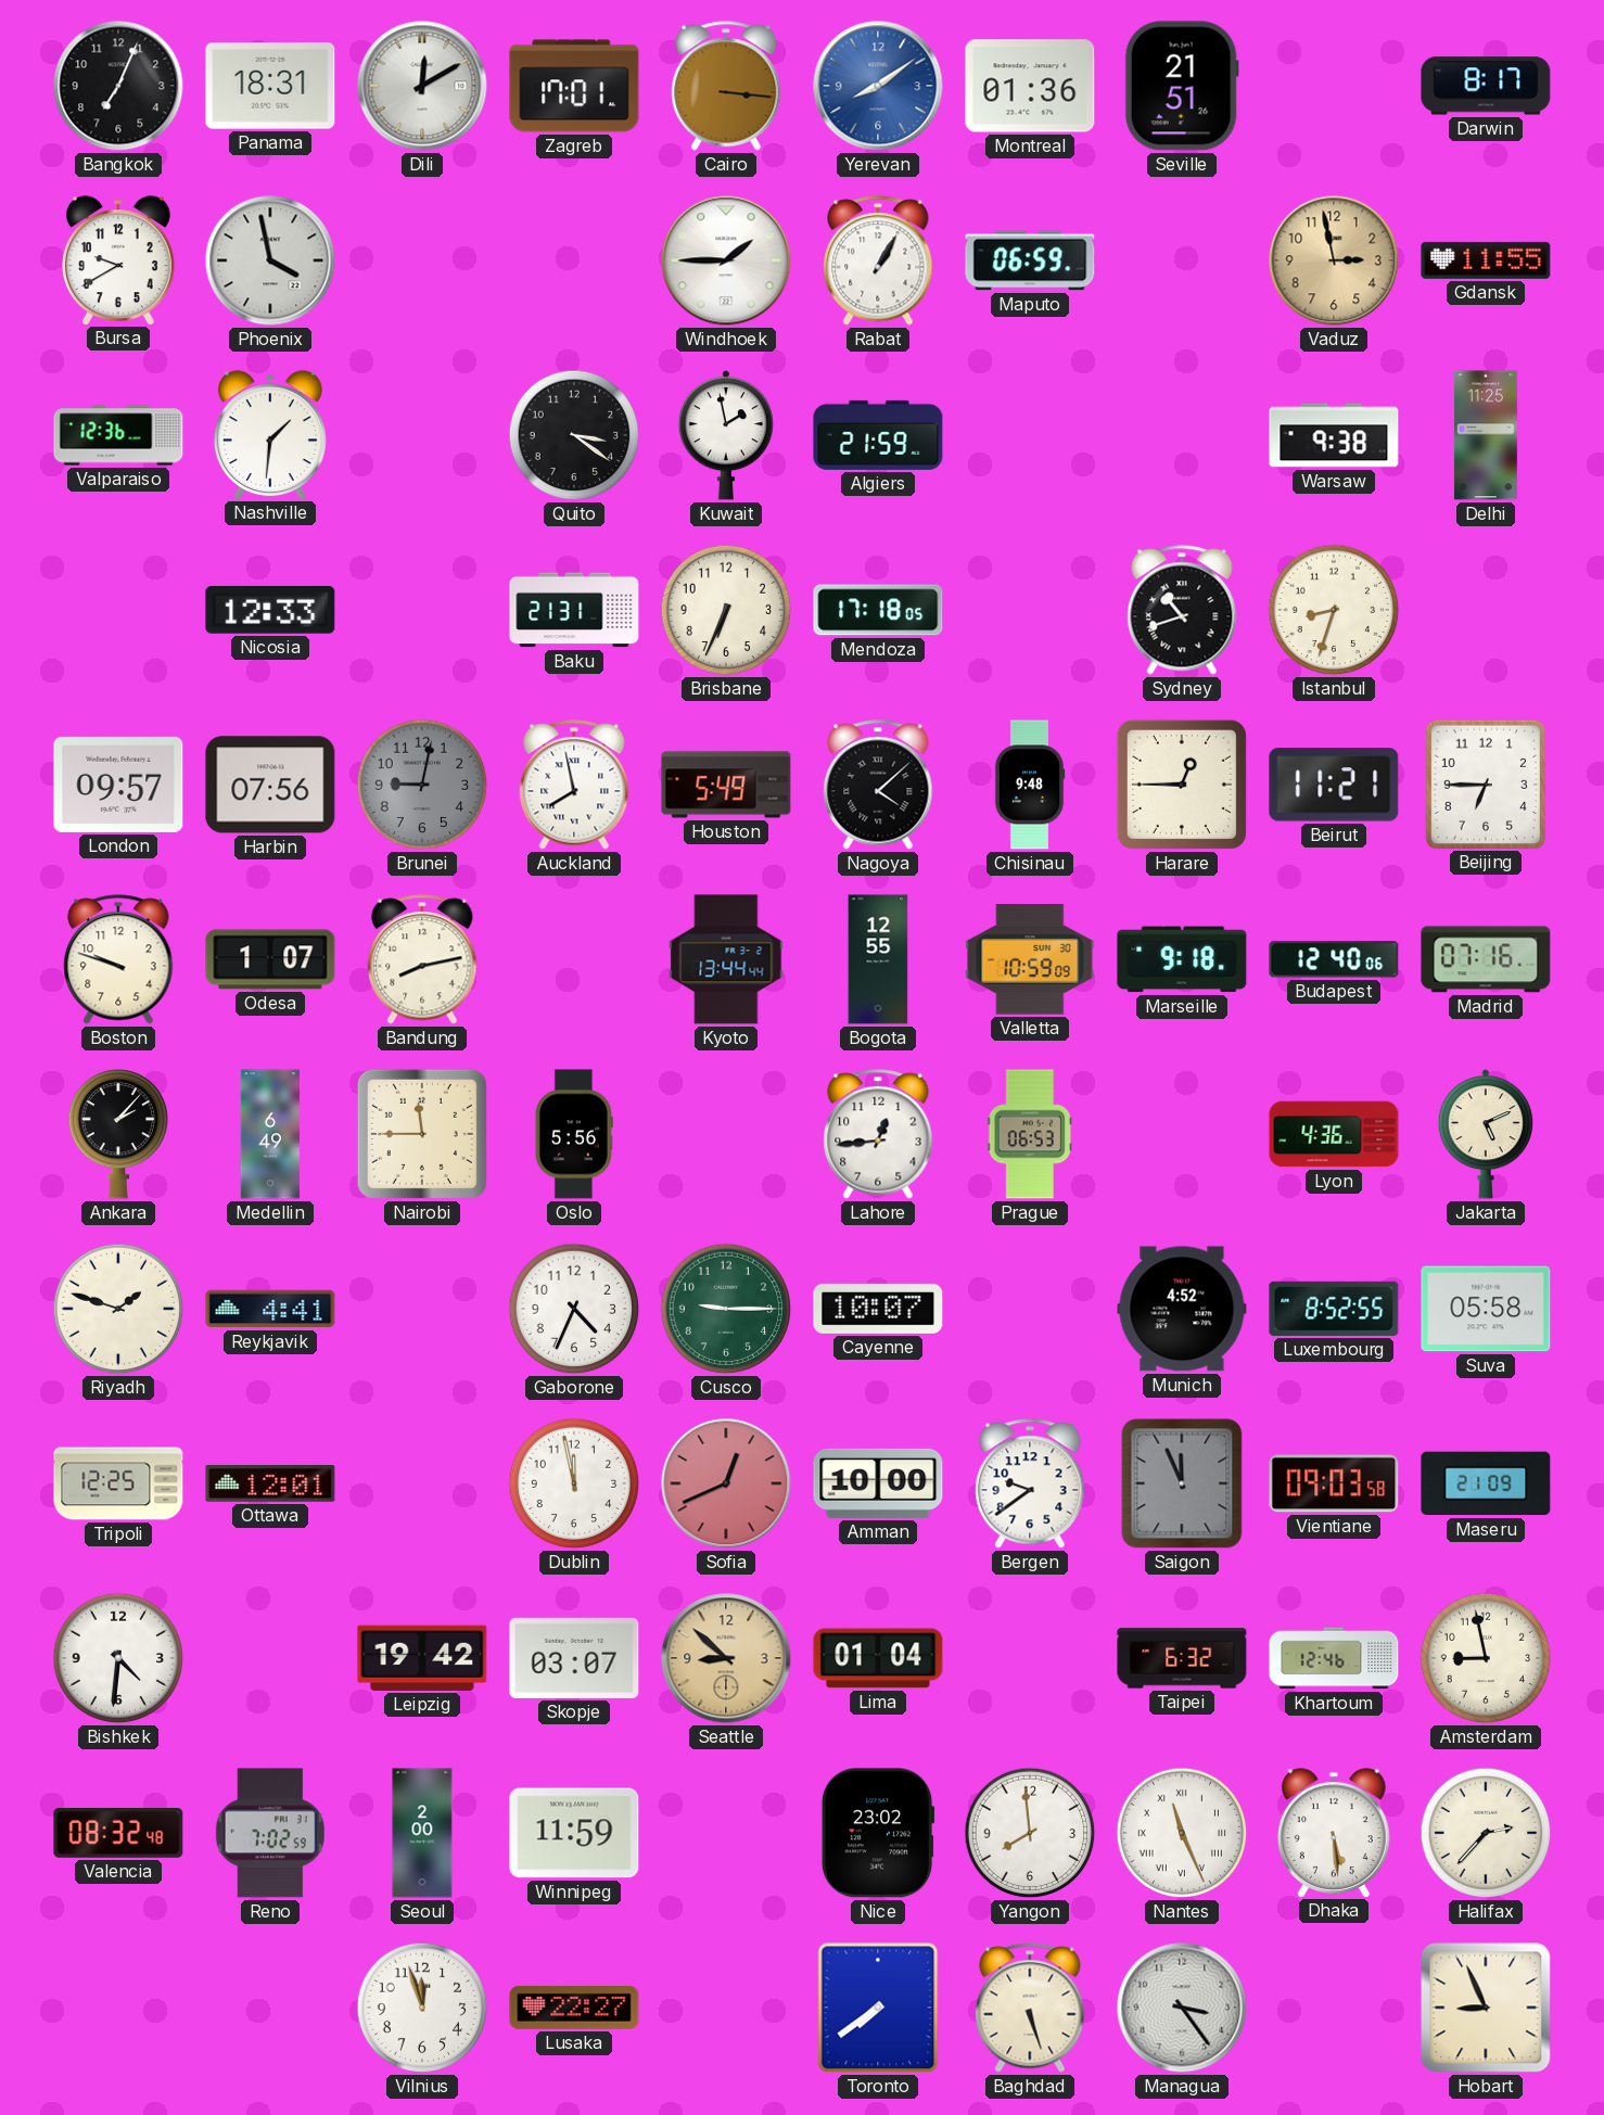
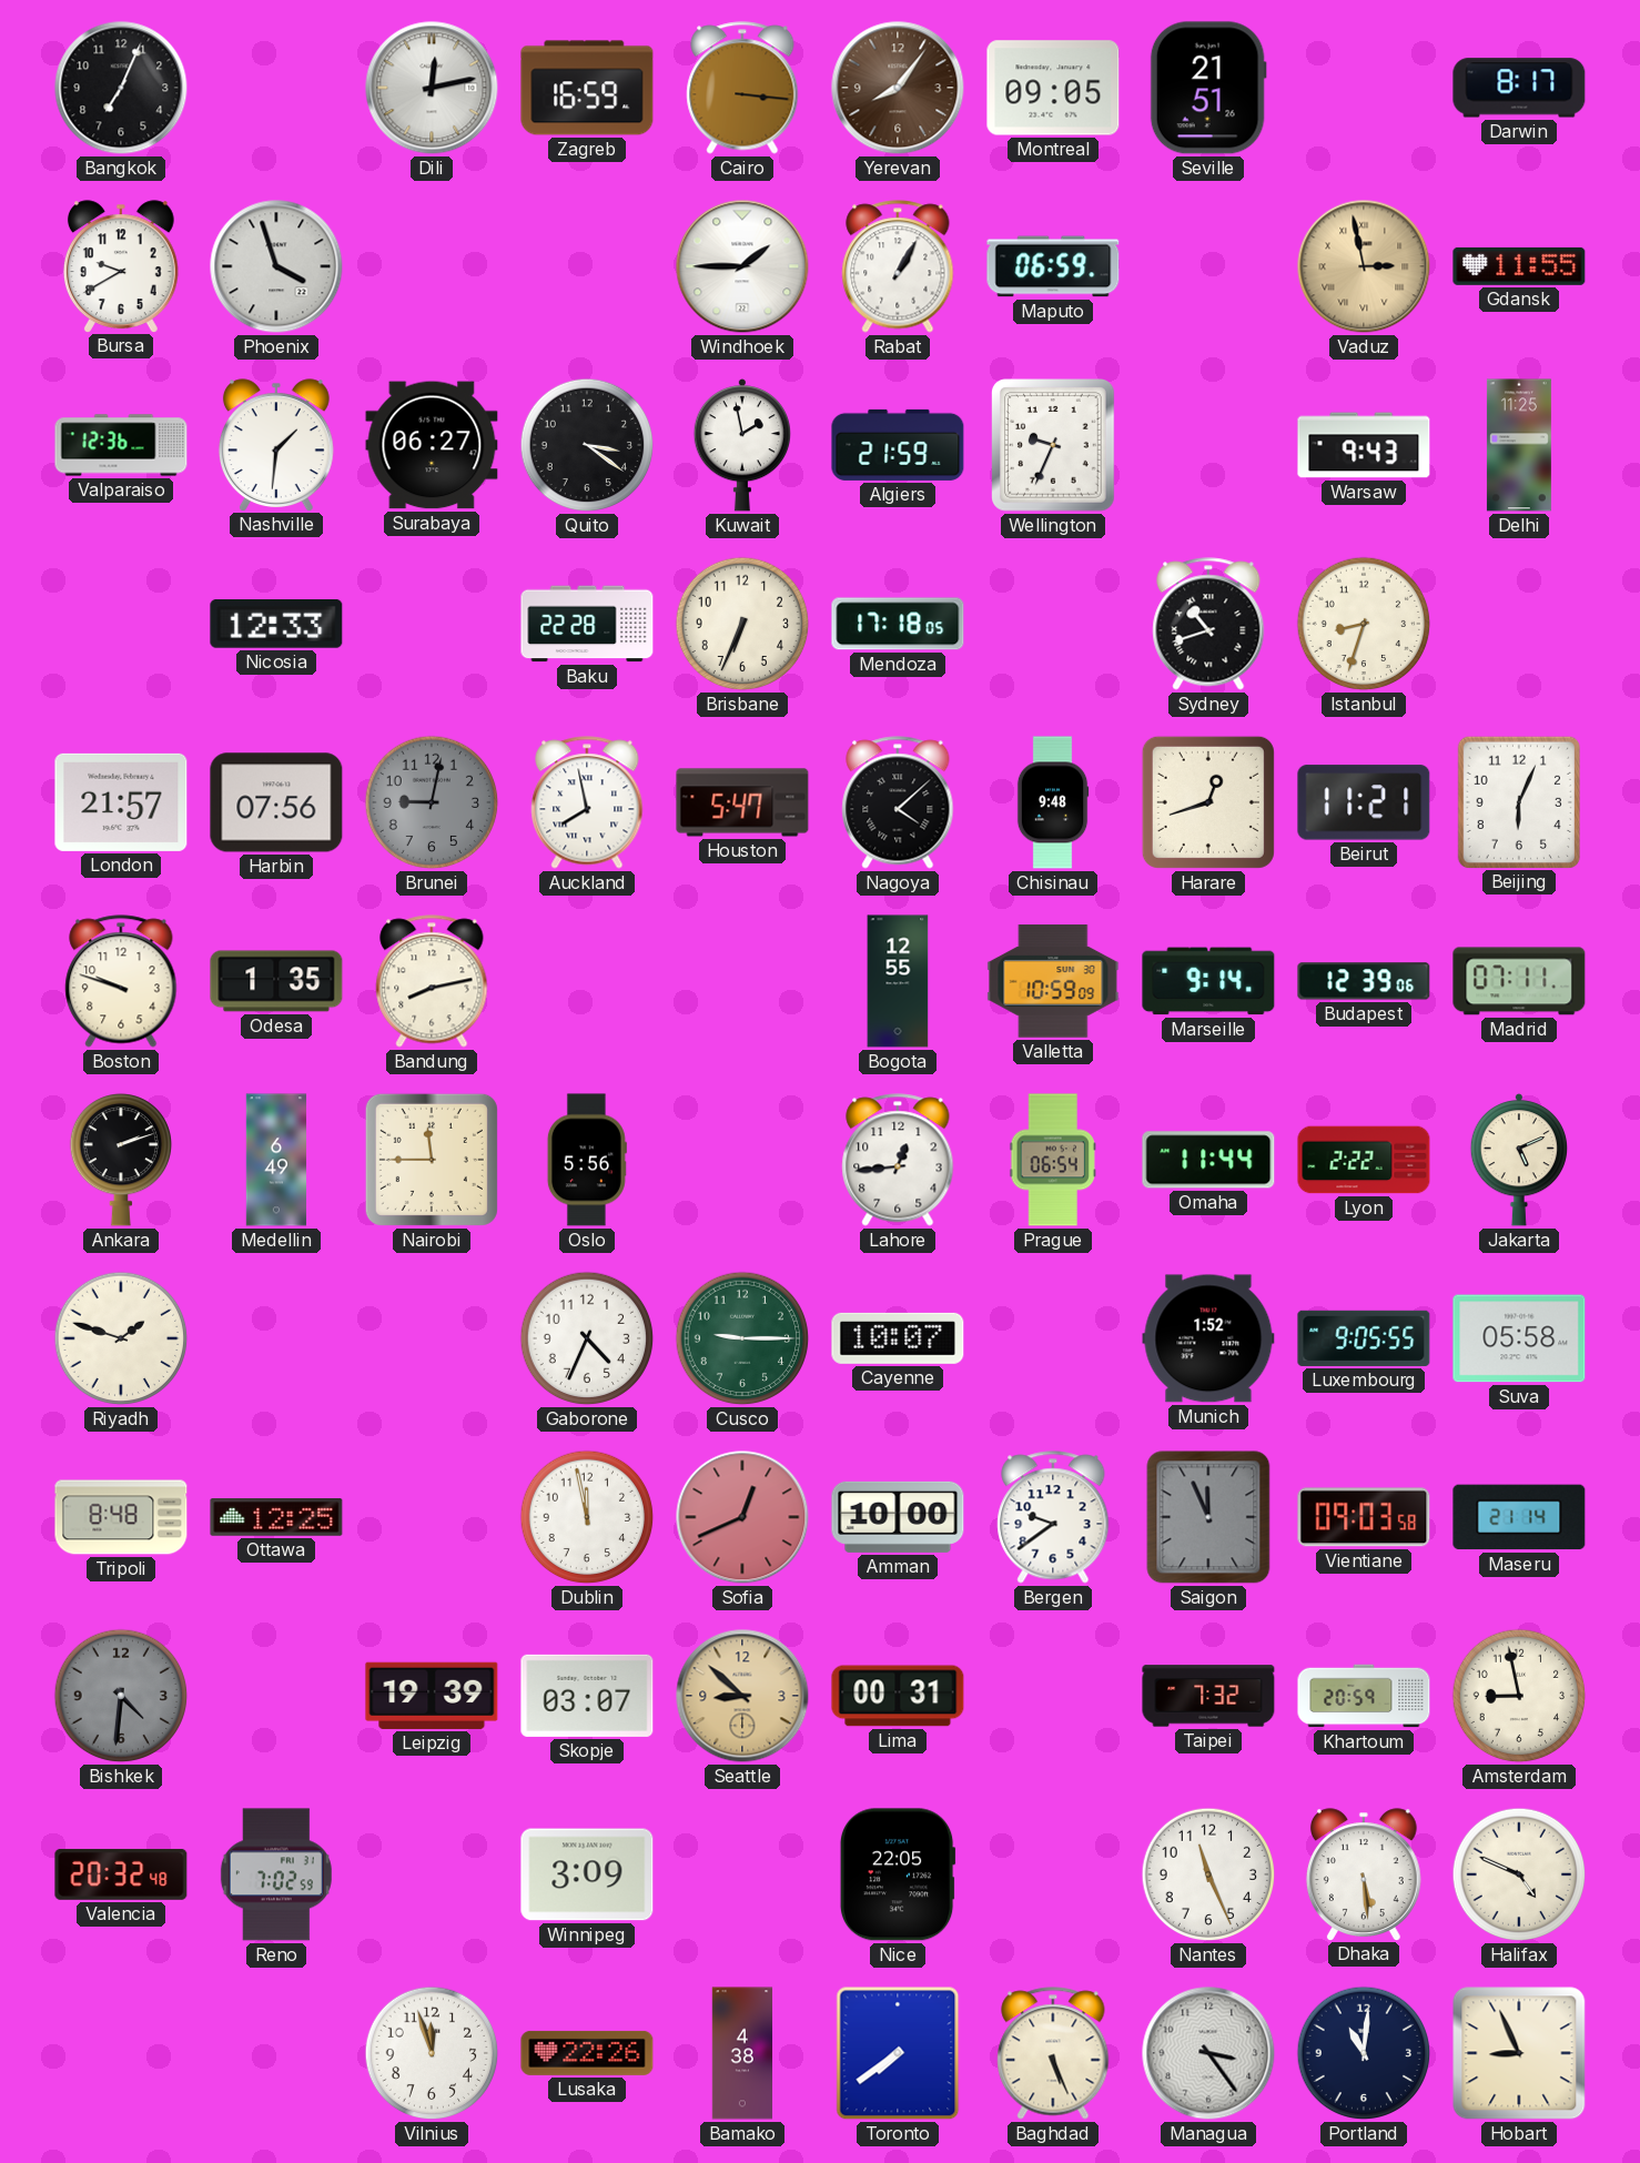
Panama: 18:31 -> none
Dili: 12:10 -> 12:13
Zagreb: 17:01 -> 16:59
Yerevan: 8:09 -> 8:06
Yerevan dial: blue -> brown
Montreal: 01:36 -> 09:05
Phoenix: 3:58 -> 3:57
Vaduz numerals: Arabic -> Roman
Surabaya: none -> 06:27
Wellington: none -> 9:34
Warsaw: 9:38 -> 9:43
Baku: 21:31 -> 22:28
London: 09:57 -> 21:57
Houston: 5:49 -> 5:47
Harare: 12:45 -> 12:42
Beijing: 6:45 -> 6:04
Odesa: 1:07 -> 1:35
Kyoto: 13:44 -> none
Marseille: 9:18 -> 9:14
Budapest: 12:40 -> 12:39
Madrid: 07:16 -> 07:11
Ankara: 2:07 -> 2:12
Prague: 06:53 -> 06:54
Omaha: none -> 11:44
Lyon: 4:36 -> 2:22
Reykjavik: 4:41 -> none
Munich: 4:52 -> 1:52
Luxembourg: 8:52 -> 9:05
Tripoli: 12:25 -> 8:48
Ottawa: 12:01 -> 12:25
Maseru: 21:09 -> 21:14
Bishkek dial: white -> grey
Leipzig: 19:42 -> 19:39
Lima: 01:04 -> 00:31
Taipei: 6:32 -> 7:32
Khartoum: 12:46 -> 20:59
Valencia: 08:32 -> 20:32
Seoul: 2:00 -> none
Winnipeg: 11:59 -> 3:09
Nice: 23:02 -> 22:05
Yangon: 7:59 -> none
Nantes numerals: Roman -> Arabic
Halifax: 2:37 -> 4:49
Lusaka: 22:27 -> 22:26
Bamako: none -> 4:38
Baghdad: 5:27 -> 5:26
Portland: none -> 11:01
